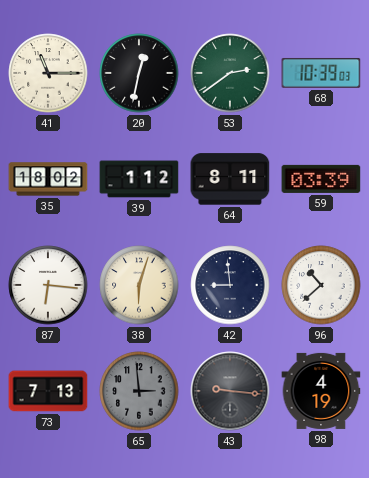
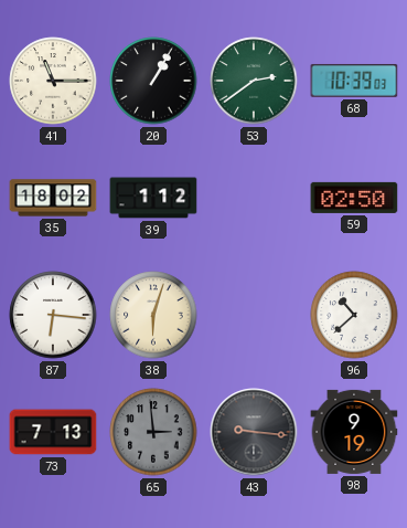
20: 12:32 -> 1:05
64: 8:11 -> none
59: 03:39 -> 02:50
42: 8:59 -> none
98: 4:19 -> 9:19
